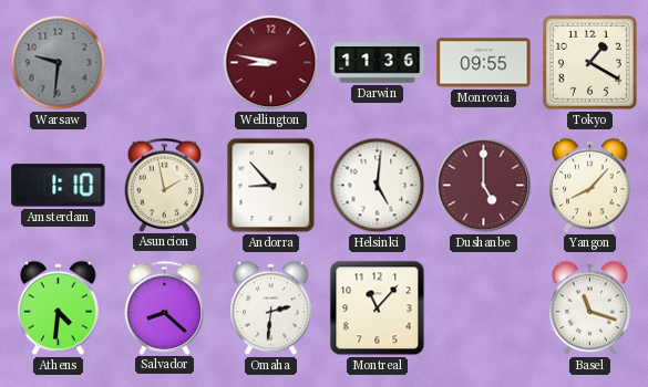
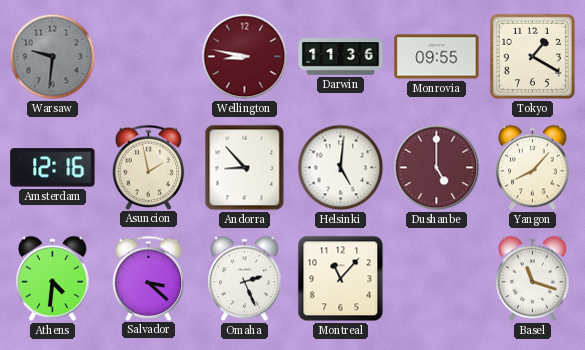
Amsterdam: 1:10 -> 12:16
Salvador: 8:22 -> 3:22
Omaha: 2:31 -> 2:26
